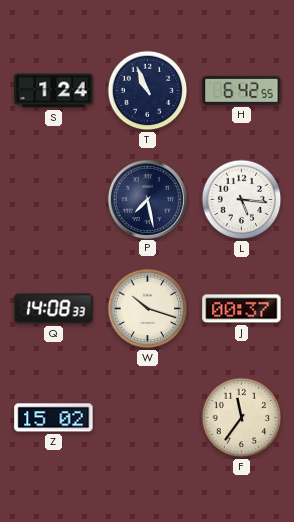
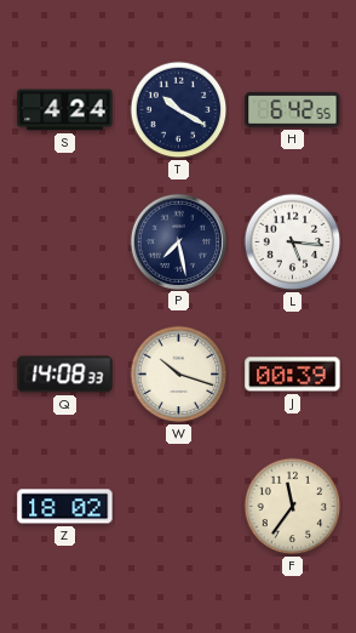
S: 1:24 -> 4:24
T: 10:56 -> 10:20
J: 00:37 -> 00:39
Z: 15:02 -> 18:02
